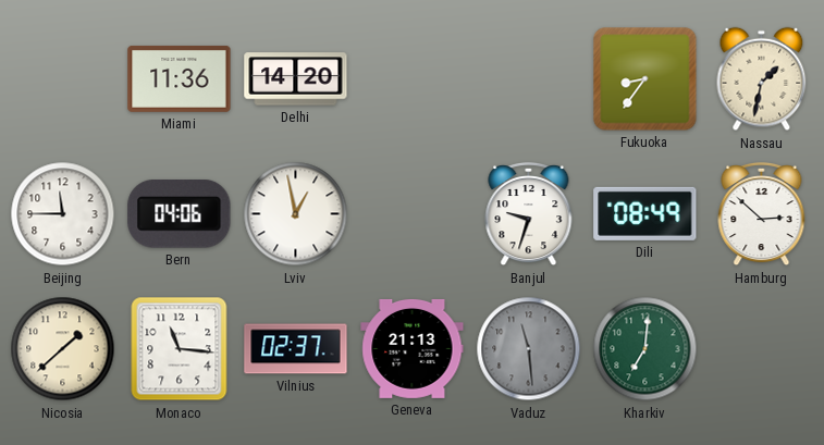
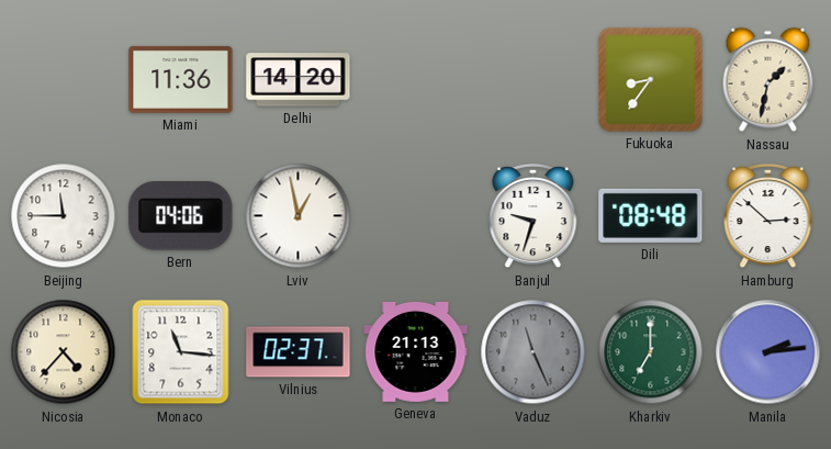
Dili: 08:49 -> 08:48
Nicosia: 1:38 -> 4:37
Vaduz: 11:29 -> 11:26
Kharkiv: 7:01 -> 7:00
Manila: none -> 2:14
